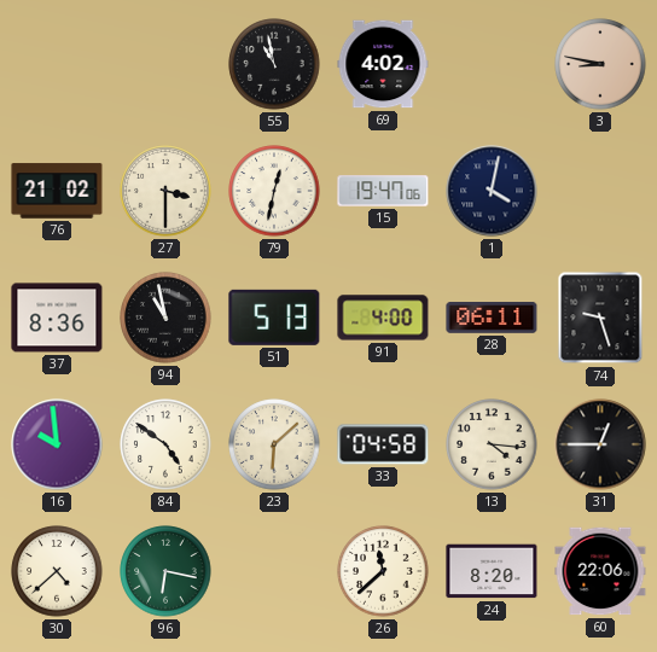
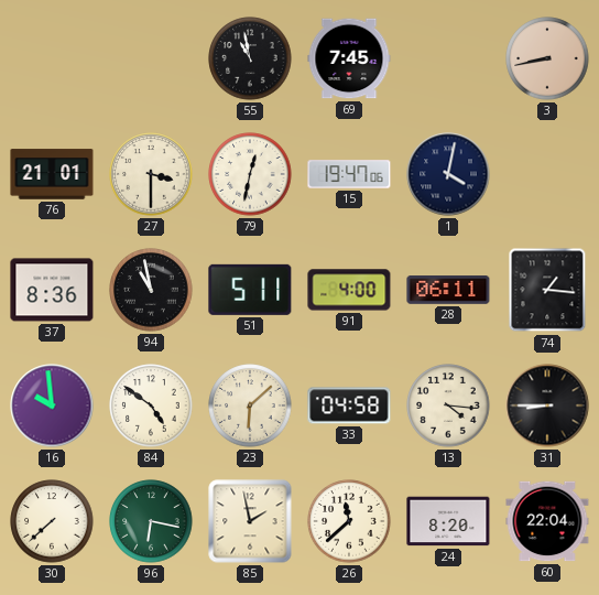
69: 4:02 -> 7:45
3: 8:47 -> 8:43
76: 21:02 -> 21:01
51: 5:13 -> 5:11
74: 9:27 -> 1:16
31: 12:45 -> 8:45
30: 4:38 -> 7:38
85: none -> 1:58
60: 22:06 -> 22:04
